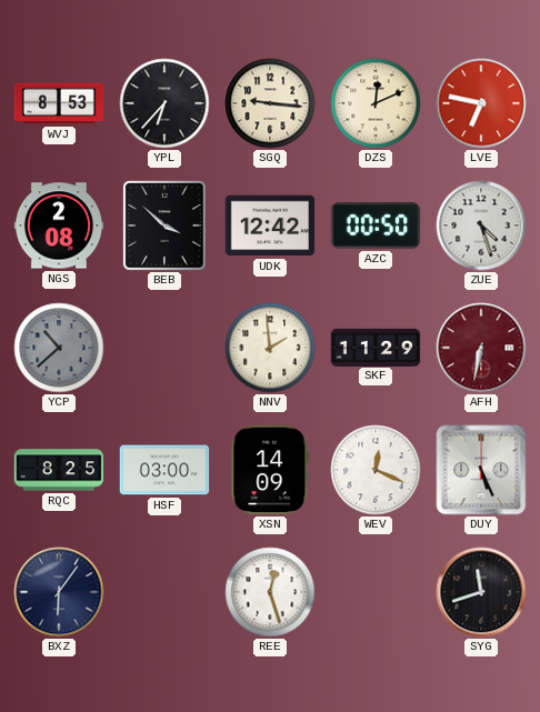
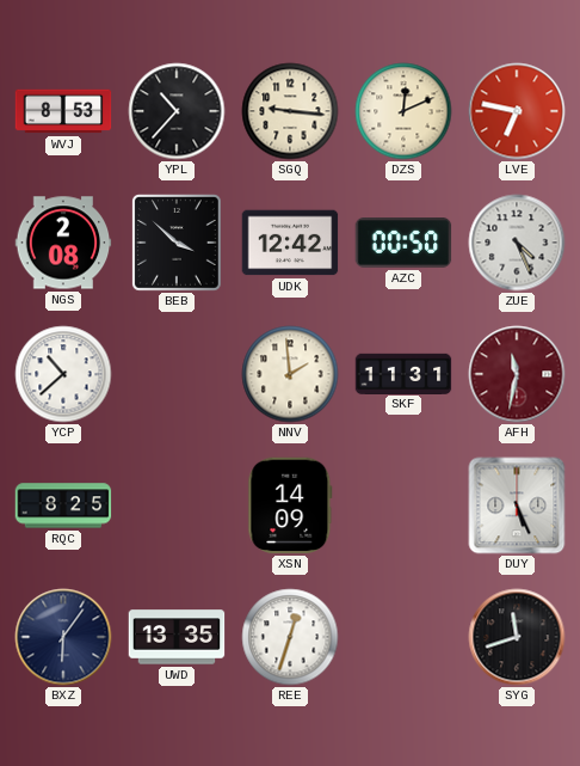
YPL: 6:37 -> 10:37
ZUE: 4:27 -> 4:26
YCP dial: grey -> white
SKF: 11:29 -> 11:31
AFH: 6:32 -> 11:32
HSF: 03:00 -> none
WEV: 12:19 -> none
UWD: none -> 13:35
REE: 12:27 -> 12:33
